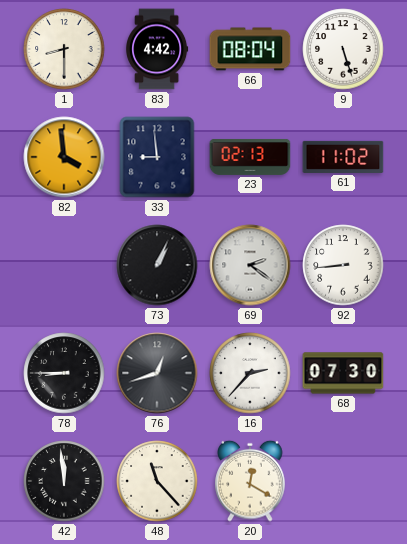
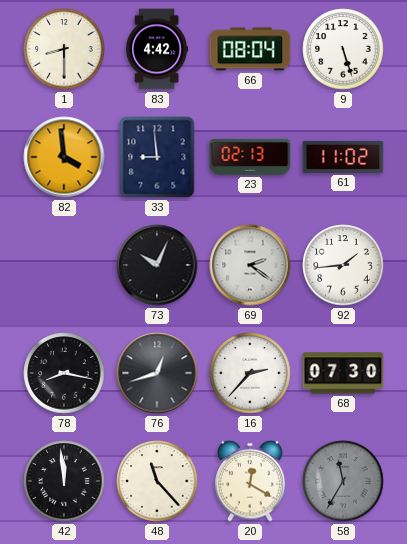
73: 1:04 -> 10:04
92: 8:44 -> 1:44
78: 8:45 -> 8:17
58: none -> 11:35
